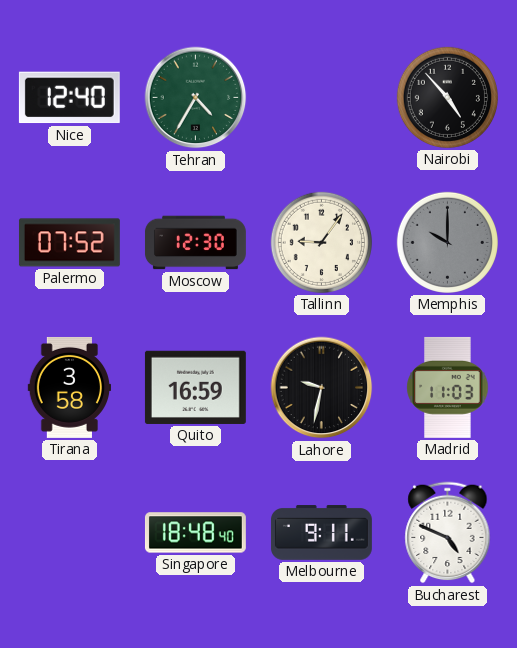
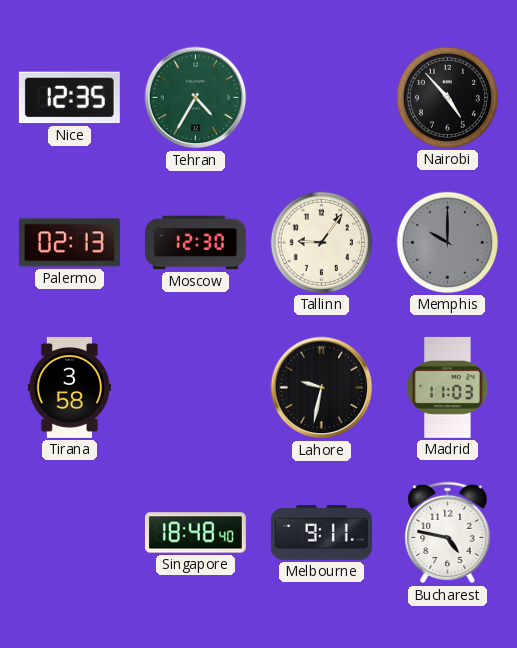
Nice: 12:40 -> 12:35
Palermo: 07:52 -> 02:13
Quito: 16:59 -> none
Bucharest: 4:49 -> 4:47
